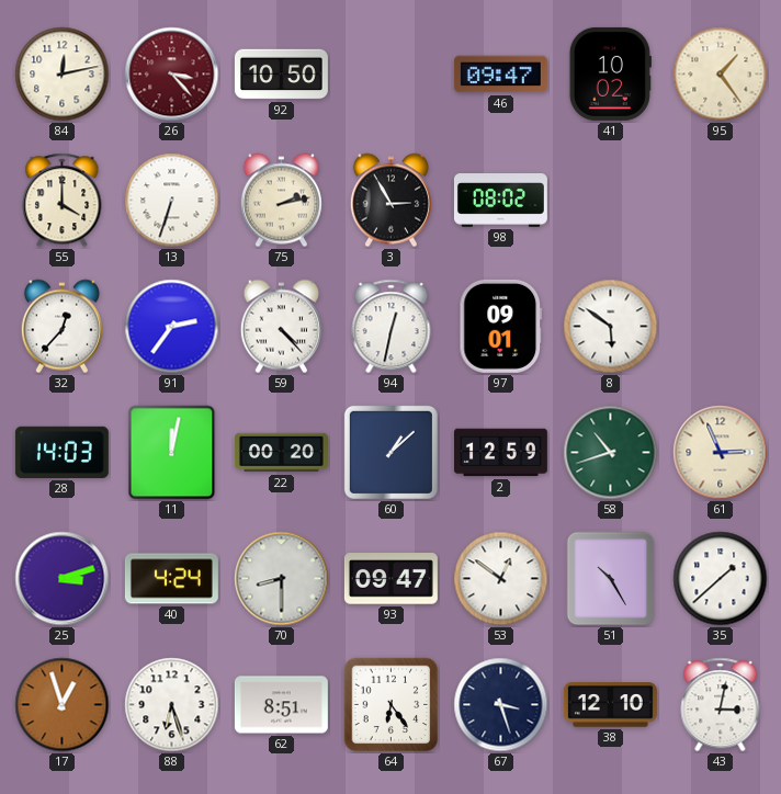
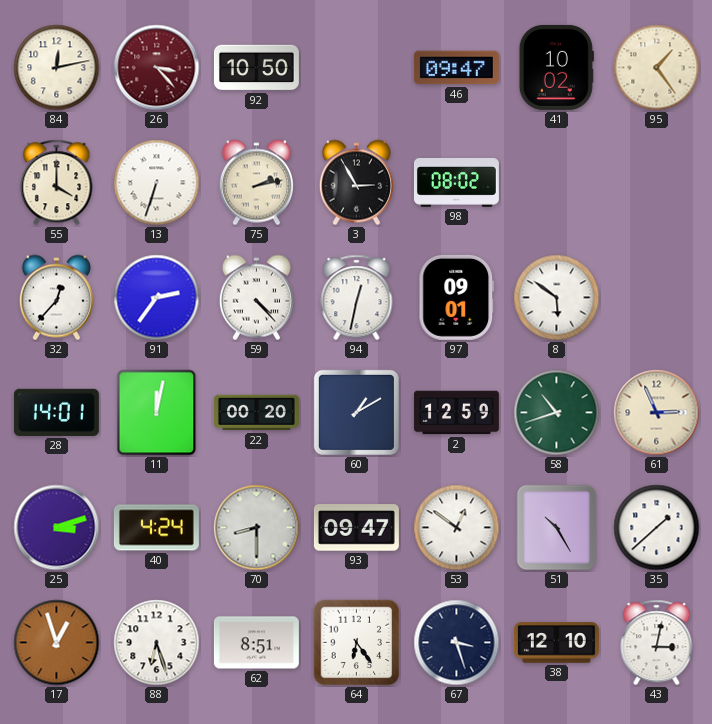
28: 14:03 -> 14:01
60: 1:08 -> 1:10
